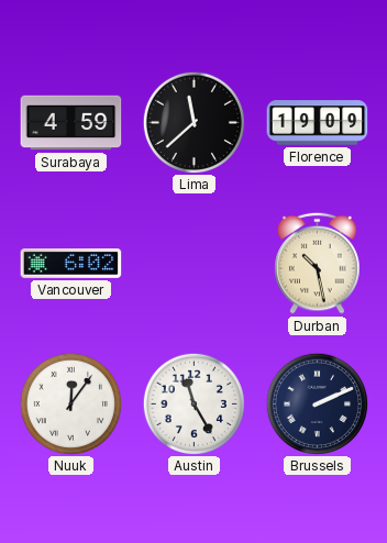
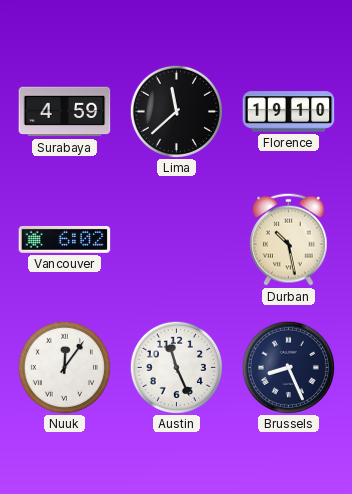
Florence: 19:09 -> 19:10
Austin: 11:25 -> 11:26
Brussels: 2:11 -> 8:26
